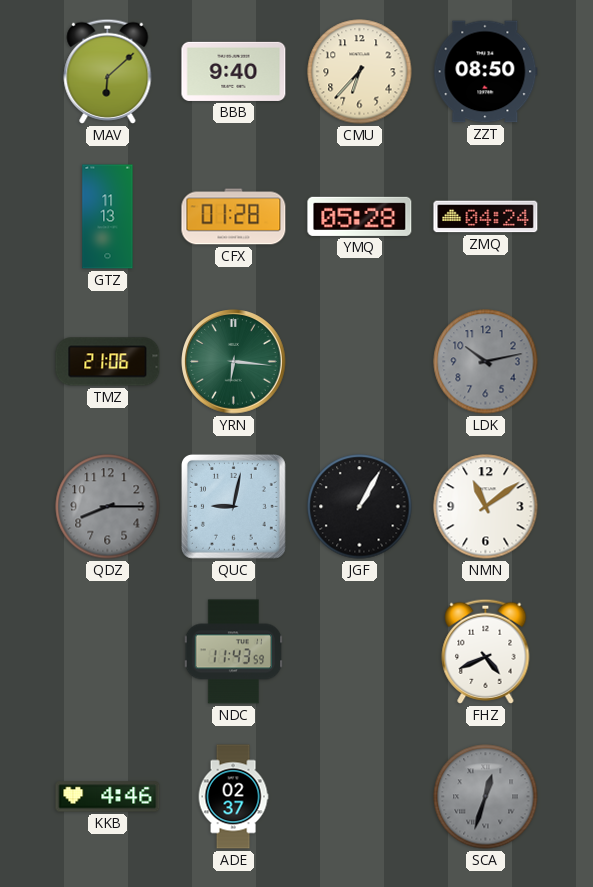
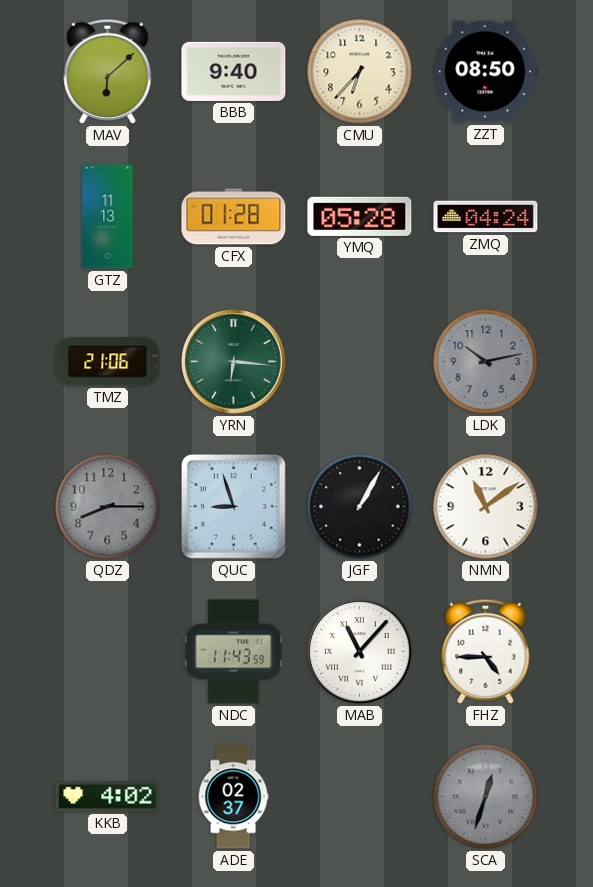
QUC: 9:02 -> 8:57
MAB: none -> 11:07
FHZ: 4:41 -> 4:45
KKB: 4:46 -> 4:02
